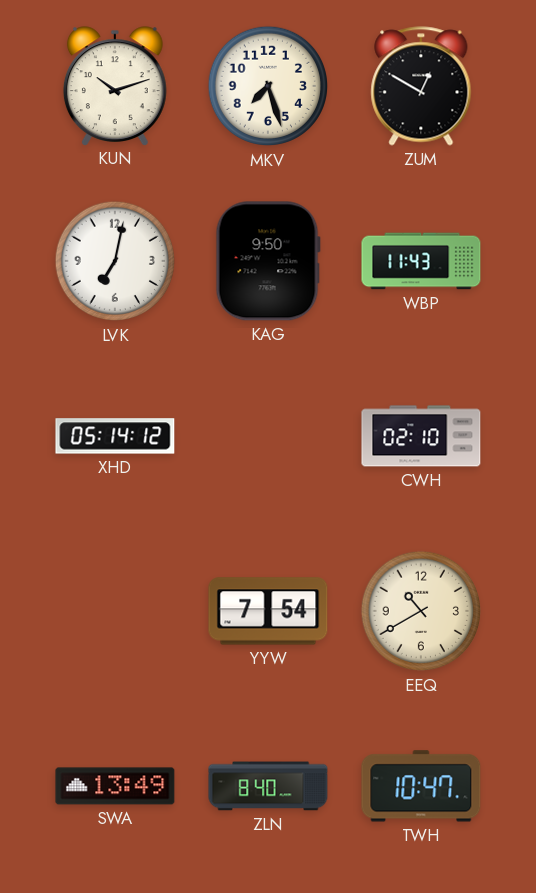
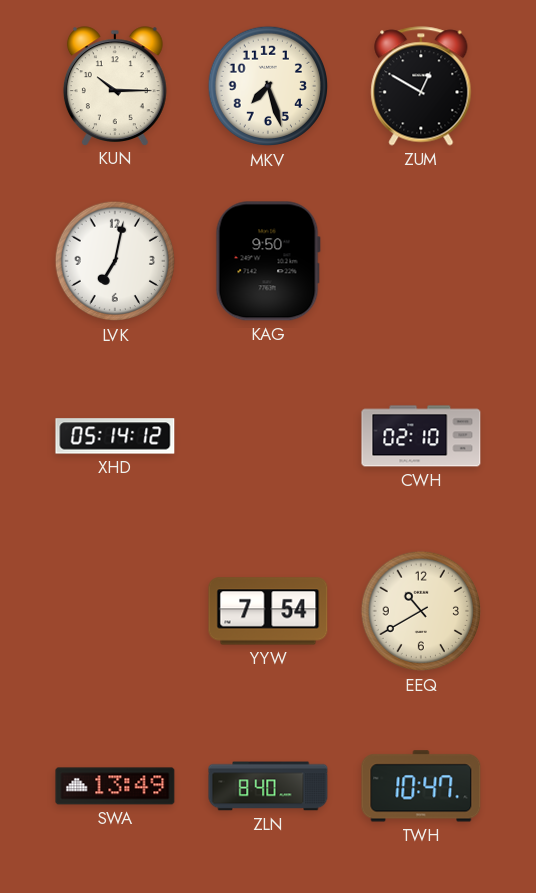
KUN: 10:12 -> 10:15
WBP: 11:43 -> none
